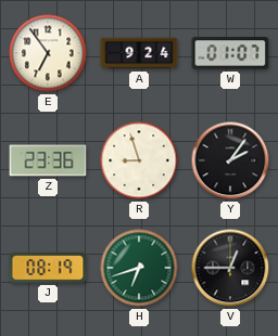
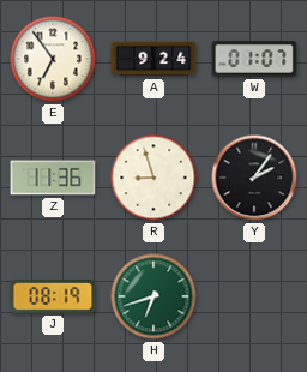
Z: 23:36 -> 11:36
V: 12:45 -> none
